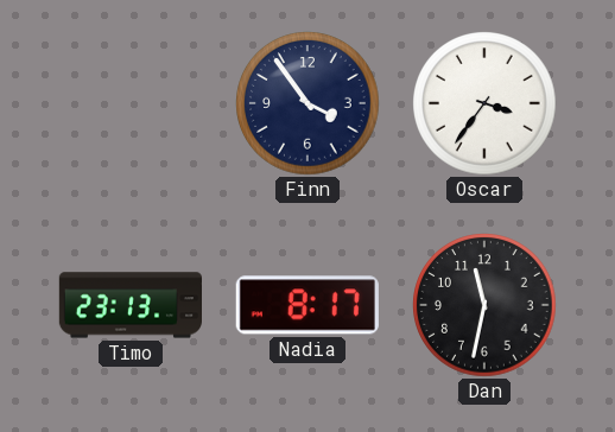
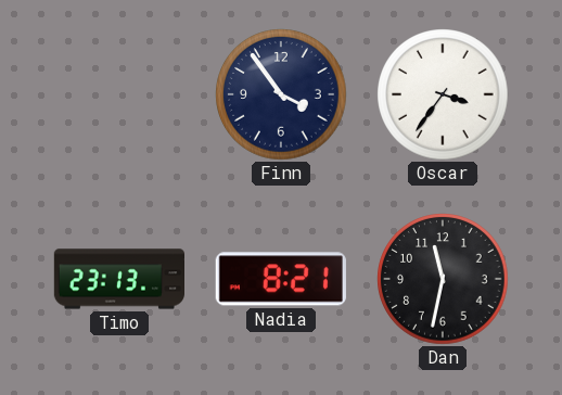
Nadia: 8:17 -> 8:21
